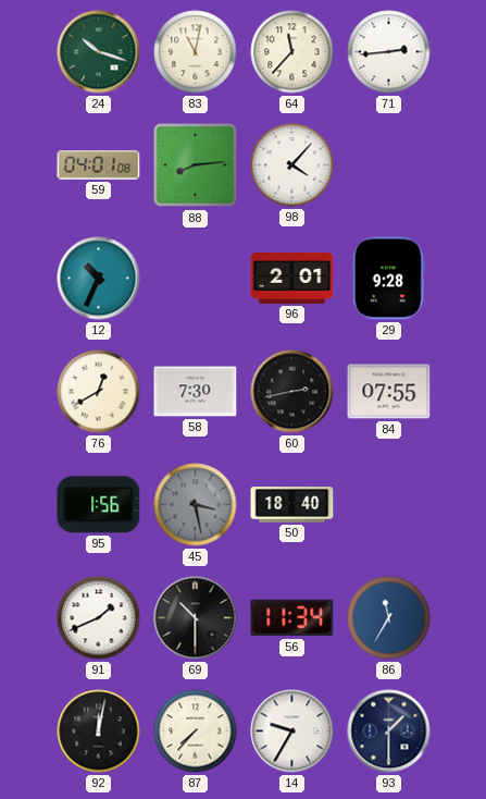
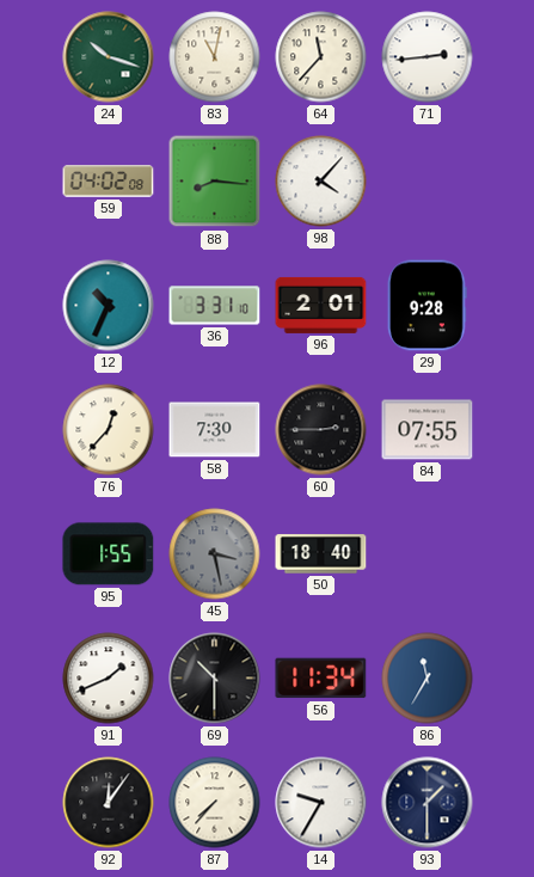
59: 04:01 -> 04:02
88: 8:14 -> 8:16
36: none -> 3:31
76: 12:40 -> 12:37
60: 2:43 -> 2:45
95: 1:56 -> 1:55
92: 12:02 -> 12:06
